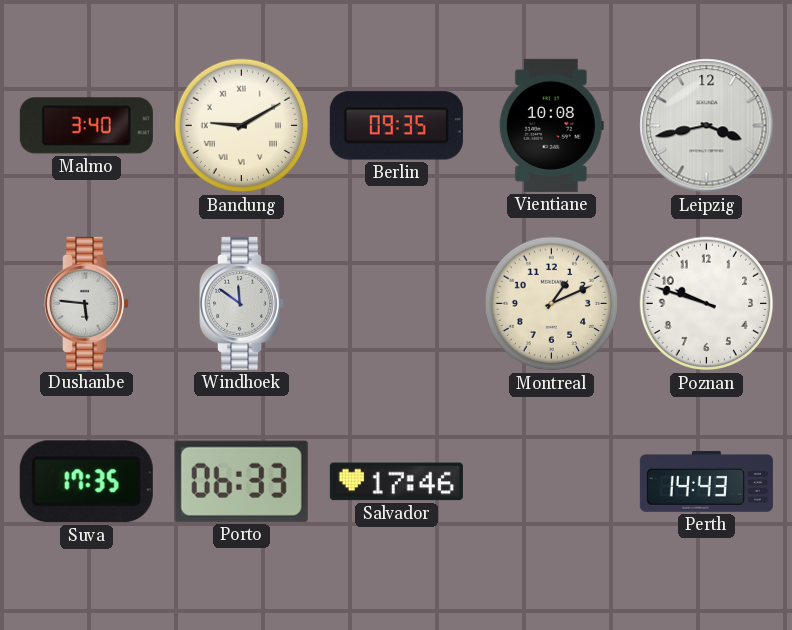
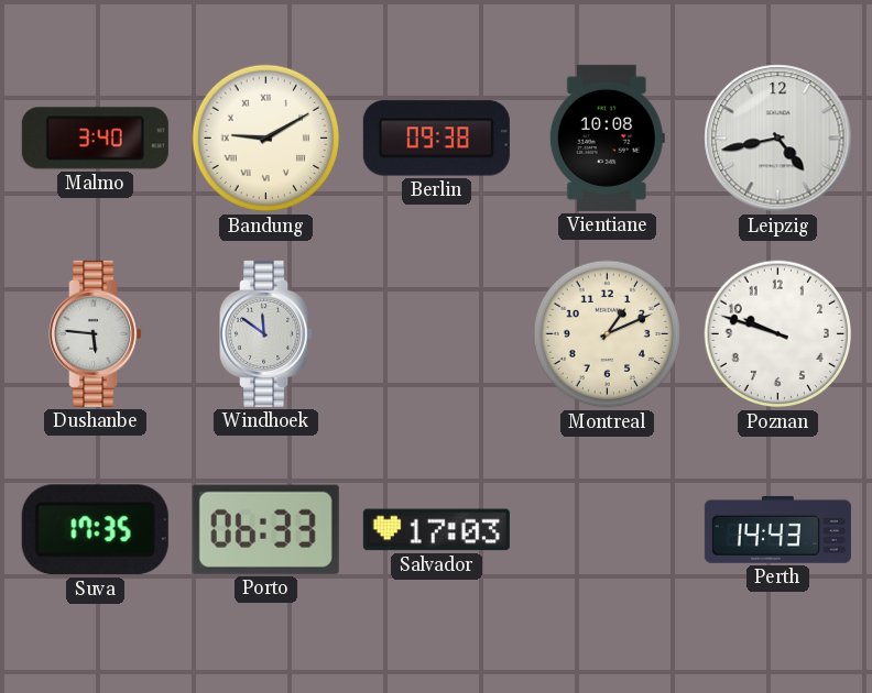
Berlin: 09:35 -> 09:38
Leipzig: 3:43 -> 4:43
Salvador: 17:46 -> 17:03
